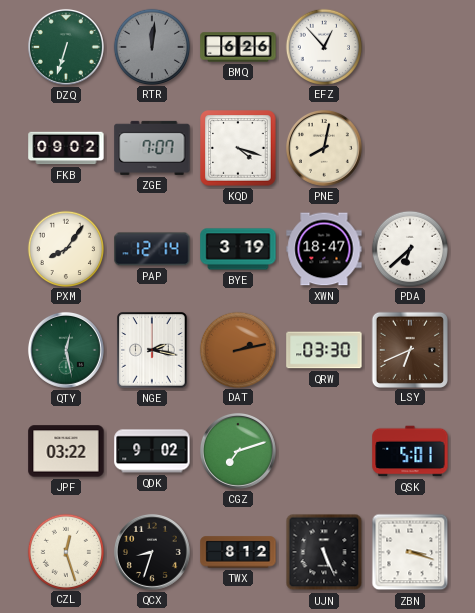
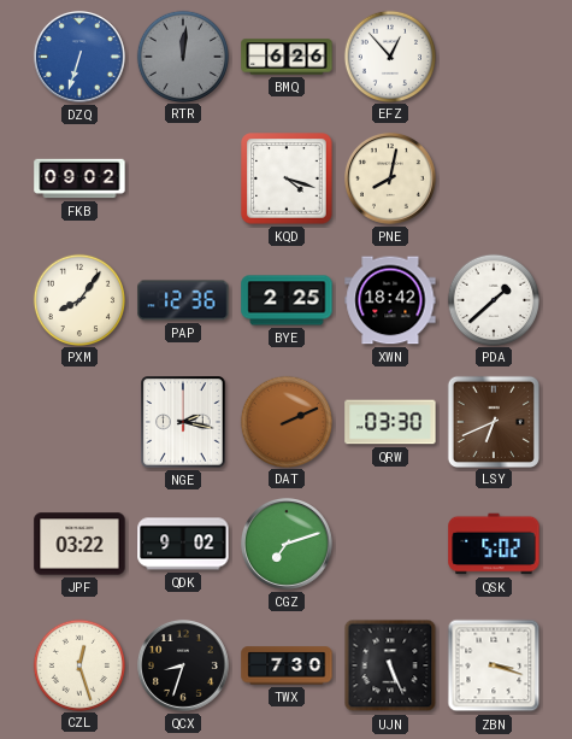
DZQ dial: green -> blue
ZGE: 7:07 -> none
PAP: 12:14 -> 12:36
BYE: 3:19 -> 2:25
XWN: 18:47 -> 18:42
PDA: 6:38 -> 1:38
QTY: 12:28 -> none
DAT: 2:13 -> 2:11
QSK: 5:01 -> 5:02
TWX: 8:12 -> 7:30
